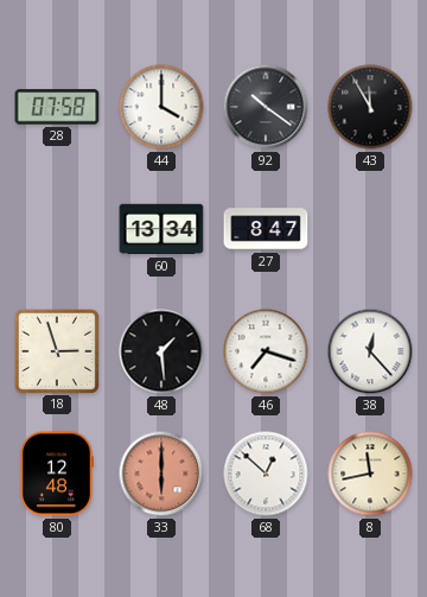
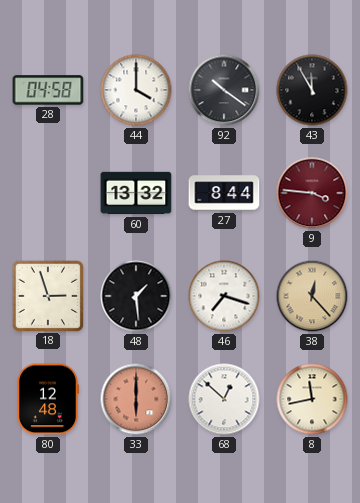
28: 07:58 -> 04:58
60: 13:34 -> 13:32
27: 8:47 -> 8:44
9: none -> 3:46
38 dial: white -> champagne
